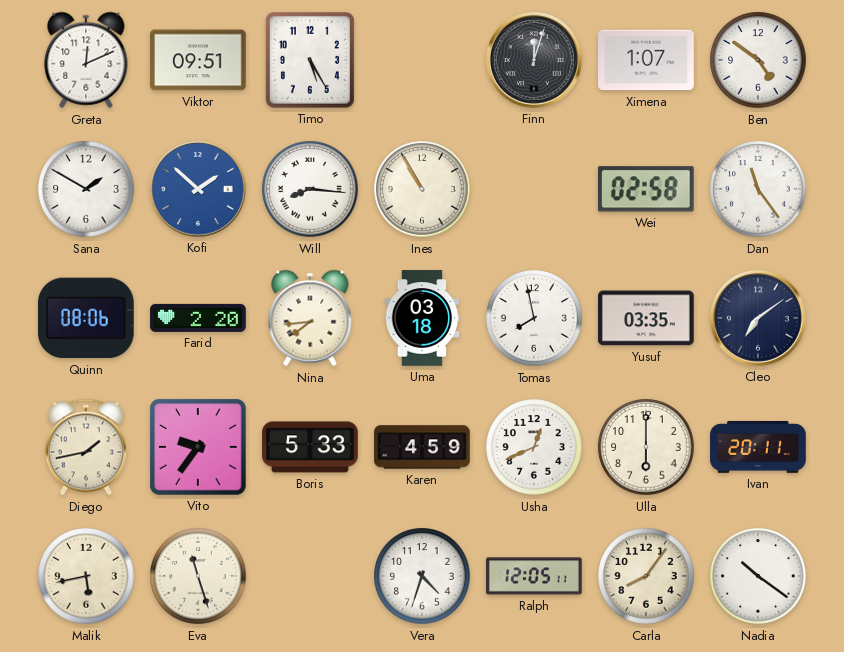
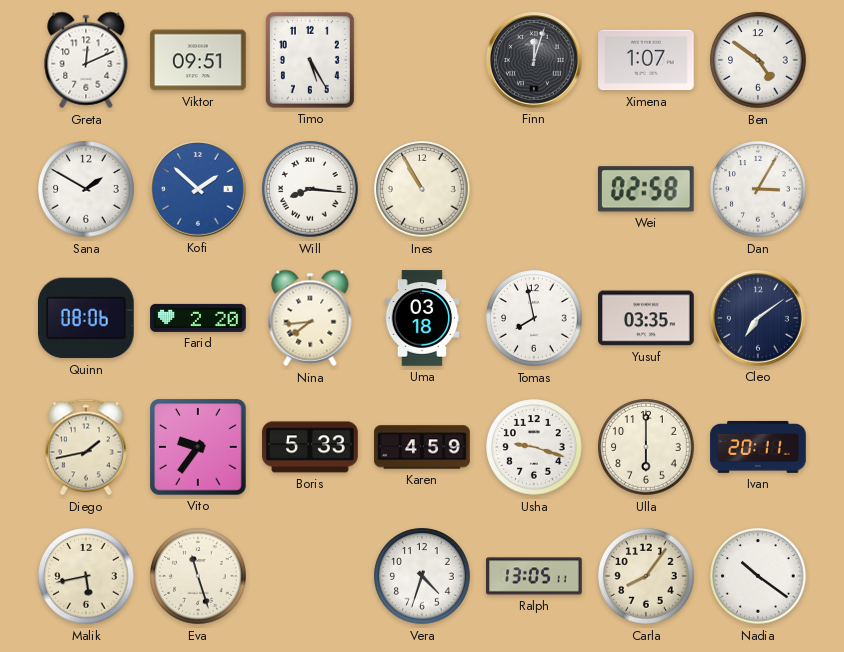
Dan: 11:24 -> 3:05
Usha: 12:41 -> 9:18
Ralph: 12:05 -> 13:05
